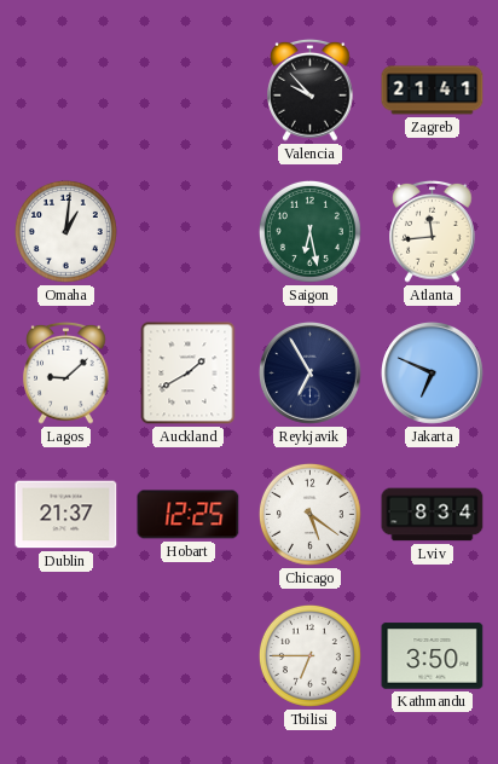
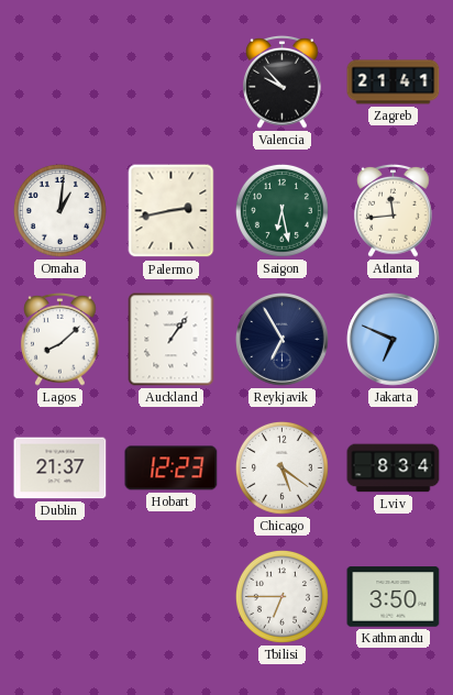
Palermo: none -> 2:43
Lagos: 9:08 -> 8:08
Auckland: 1:40 -> 1:06
Hobart: 12:25 -> 12:23
